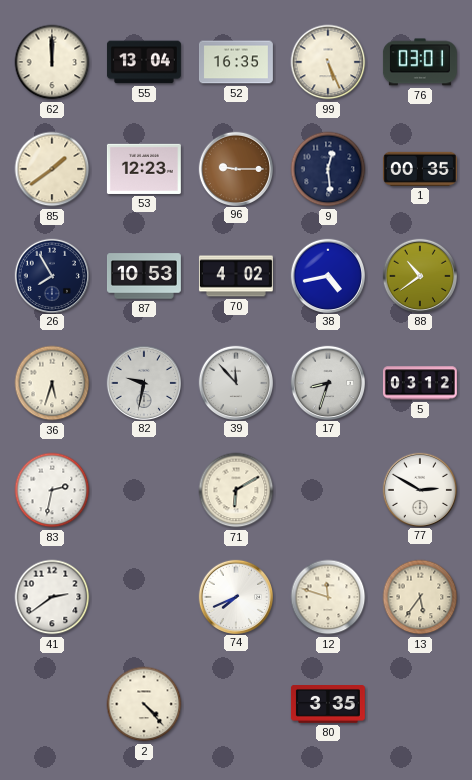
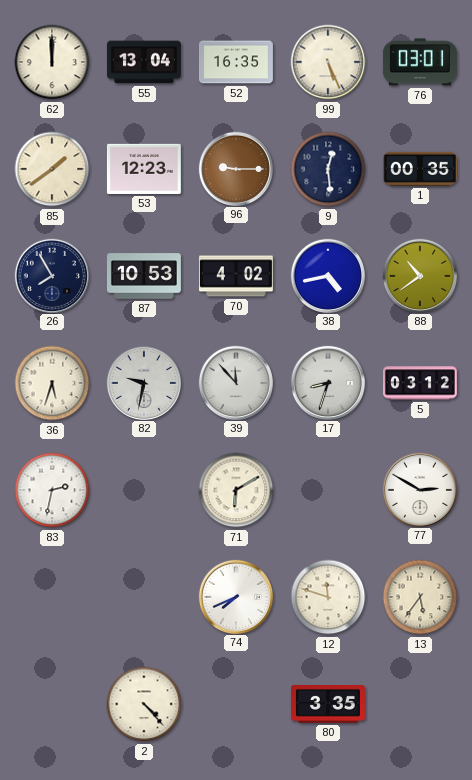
41: 2:39 -> none
